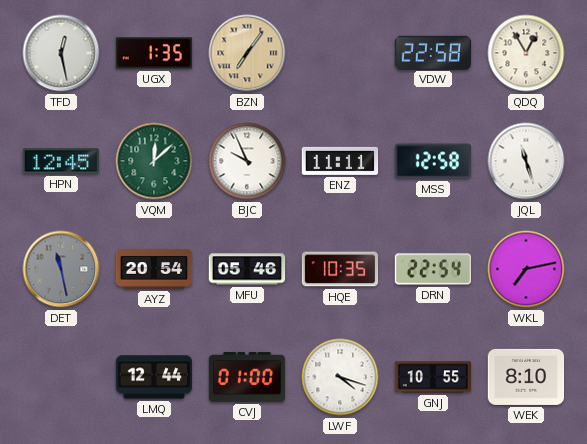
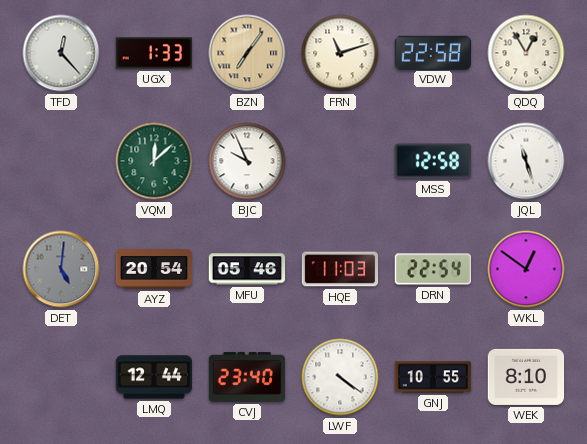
TFD: 12:28 -> 12:23
UGX: 1:35 -> 1:33
FRN: none -> 11:12
HPN: 12:45 -> none
ENZ: 11:11 -> none
DET: 11:28 -> 5:01
HQE: 10:35 -> 11:03
WKL: 7:13 -> 12:51
CVJ: 01:00 -> 23:40
LWF: 4:18 -> 4:21
